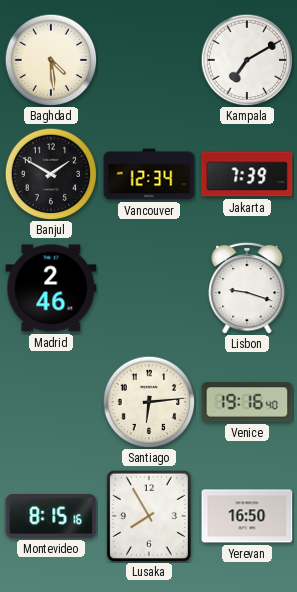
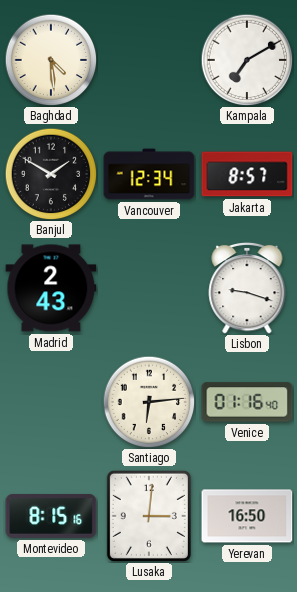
Jakarta: 7:39 -> 8:57
Madrid: 2:46 -> 2:43
Venice: 19:16 -> 01:16
Lusaka: 7:55 -> 3:01
